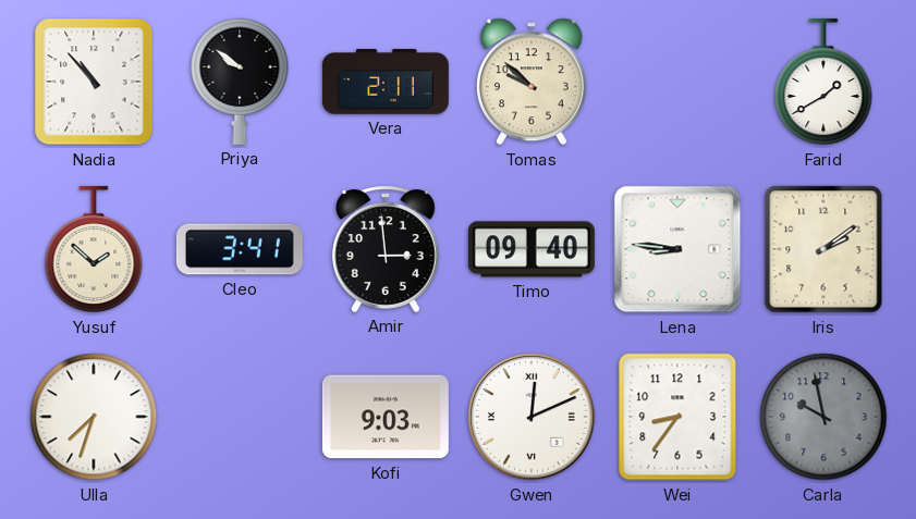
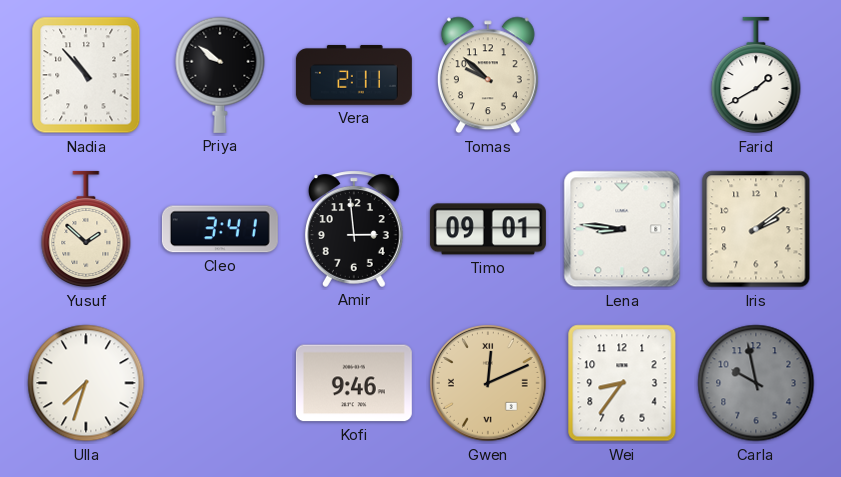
Timo: 09:40 -> 09:01
Kofi: 9:03 -> 9:46
Gwen dial: white -> champagne
